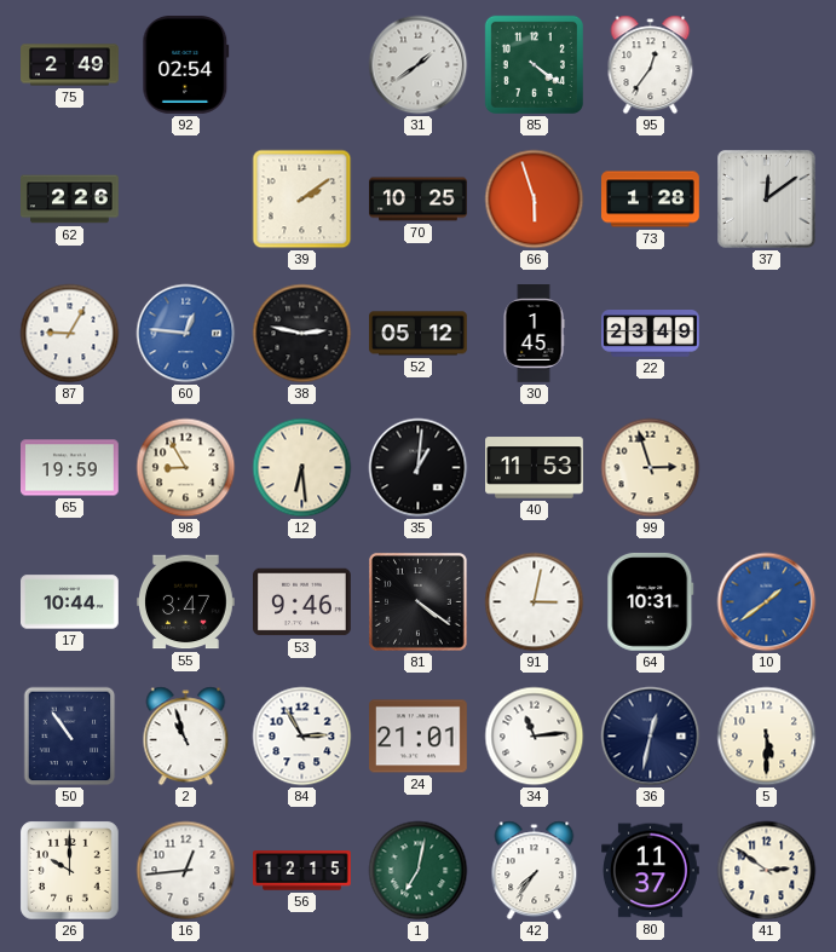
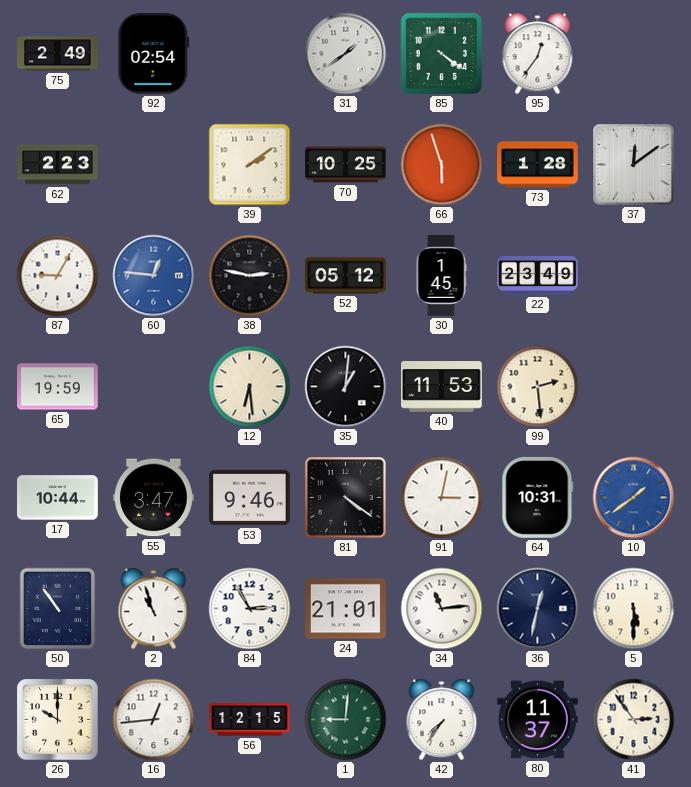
62: 2:26 -> 2:23
98: 8:55 -> none
99: 2:57 -> 2:29
1: 7:02 -> 9:01
41: 2:51 -> 2:54
